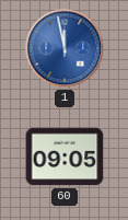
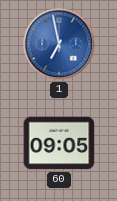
1: 11:58 -> 6:58
